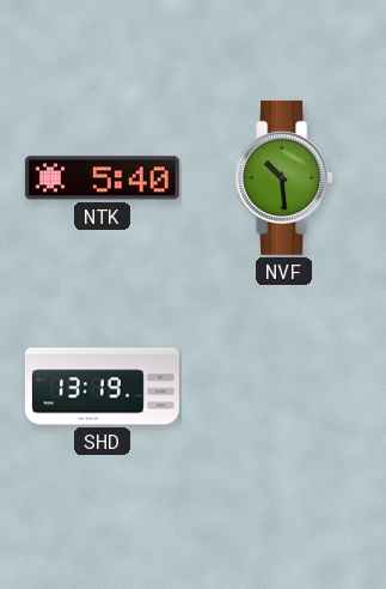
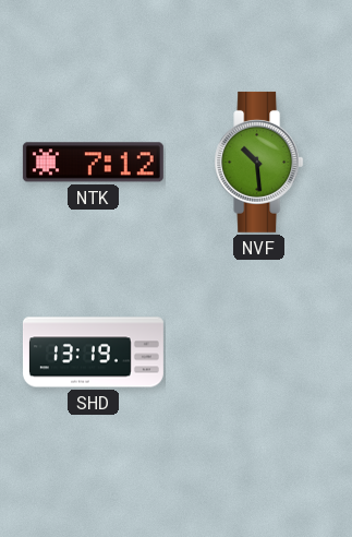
NTK: 5:40 -> 7:12
